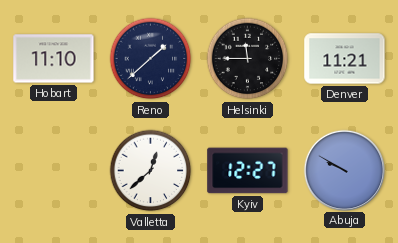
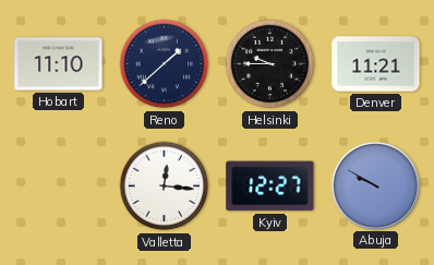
Helsinki: 11:45 -> 9:45
Valletta: 12:38 -> 12:16
